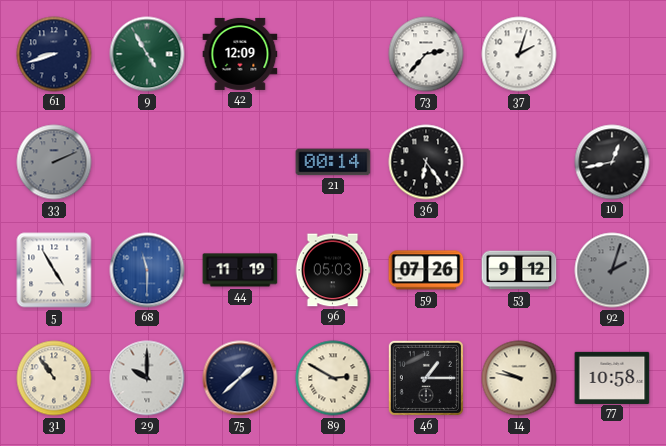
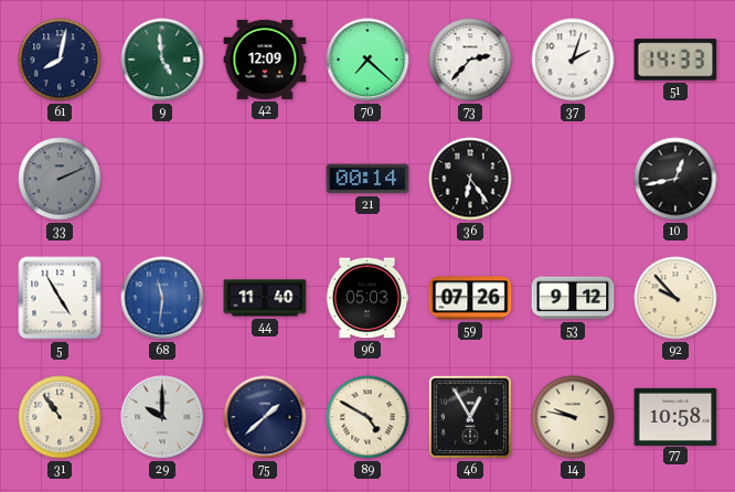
61: 8:42 -> 8:02
9: 4:55 -> 4:59
70: none -> 7:22
51: none -> 14:33
68: 11:30 -> 11:31
44: 11:19 -> 11:40
92: 2:03 -> 9:53
92 dial: grey -> cream
89: 2:50 -> 4:50
46: 1:15 -> 12:55
